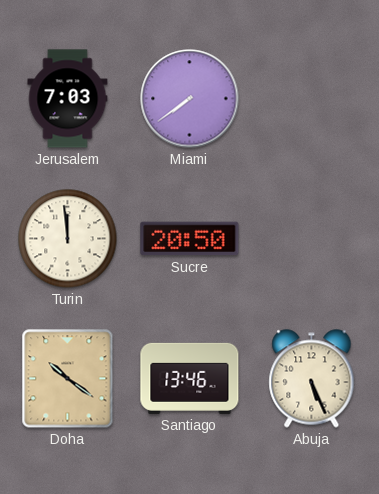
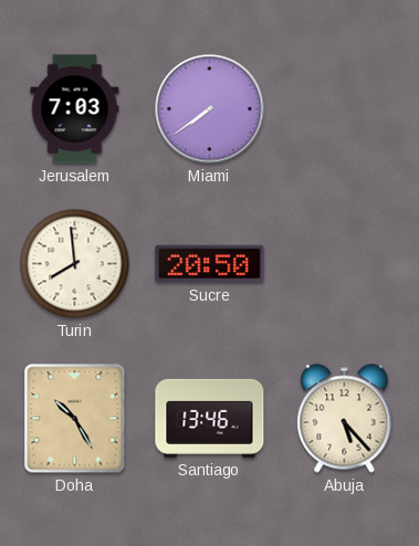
Turin: 11:59 -> 7:59
Doha: 10:21 -> 10:25
Abuja: 5:26 -> 5:23
